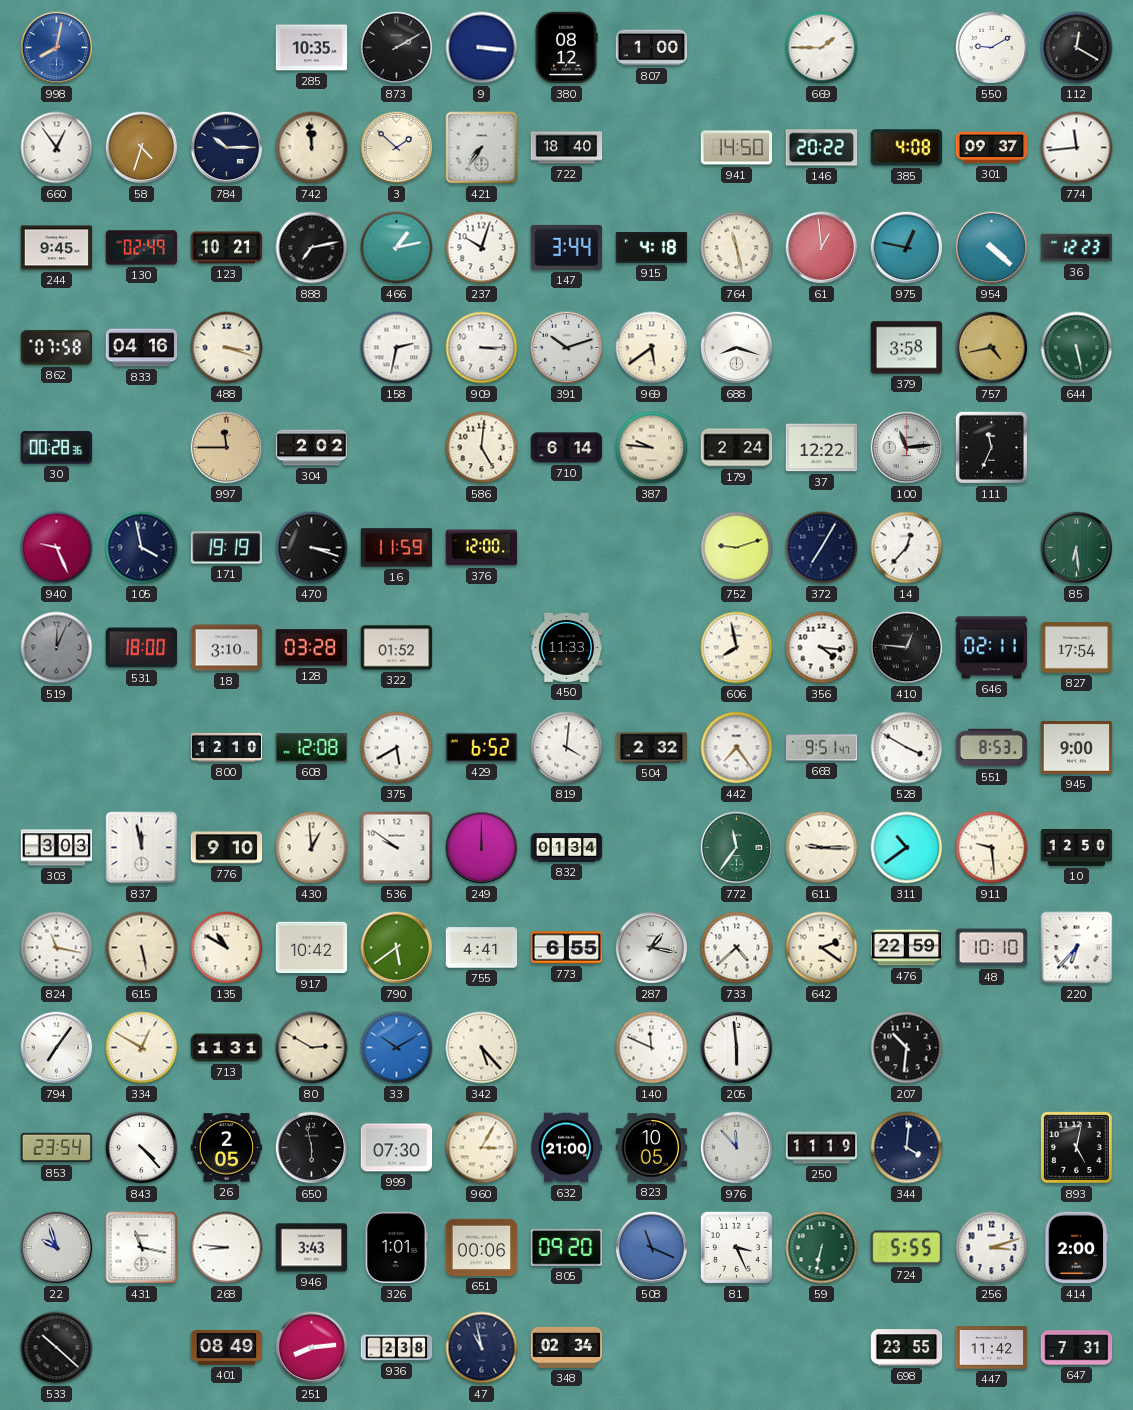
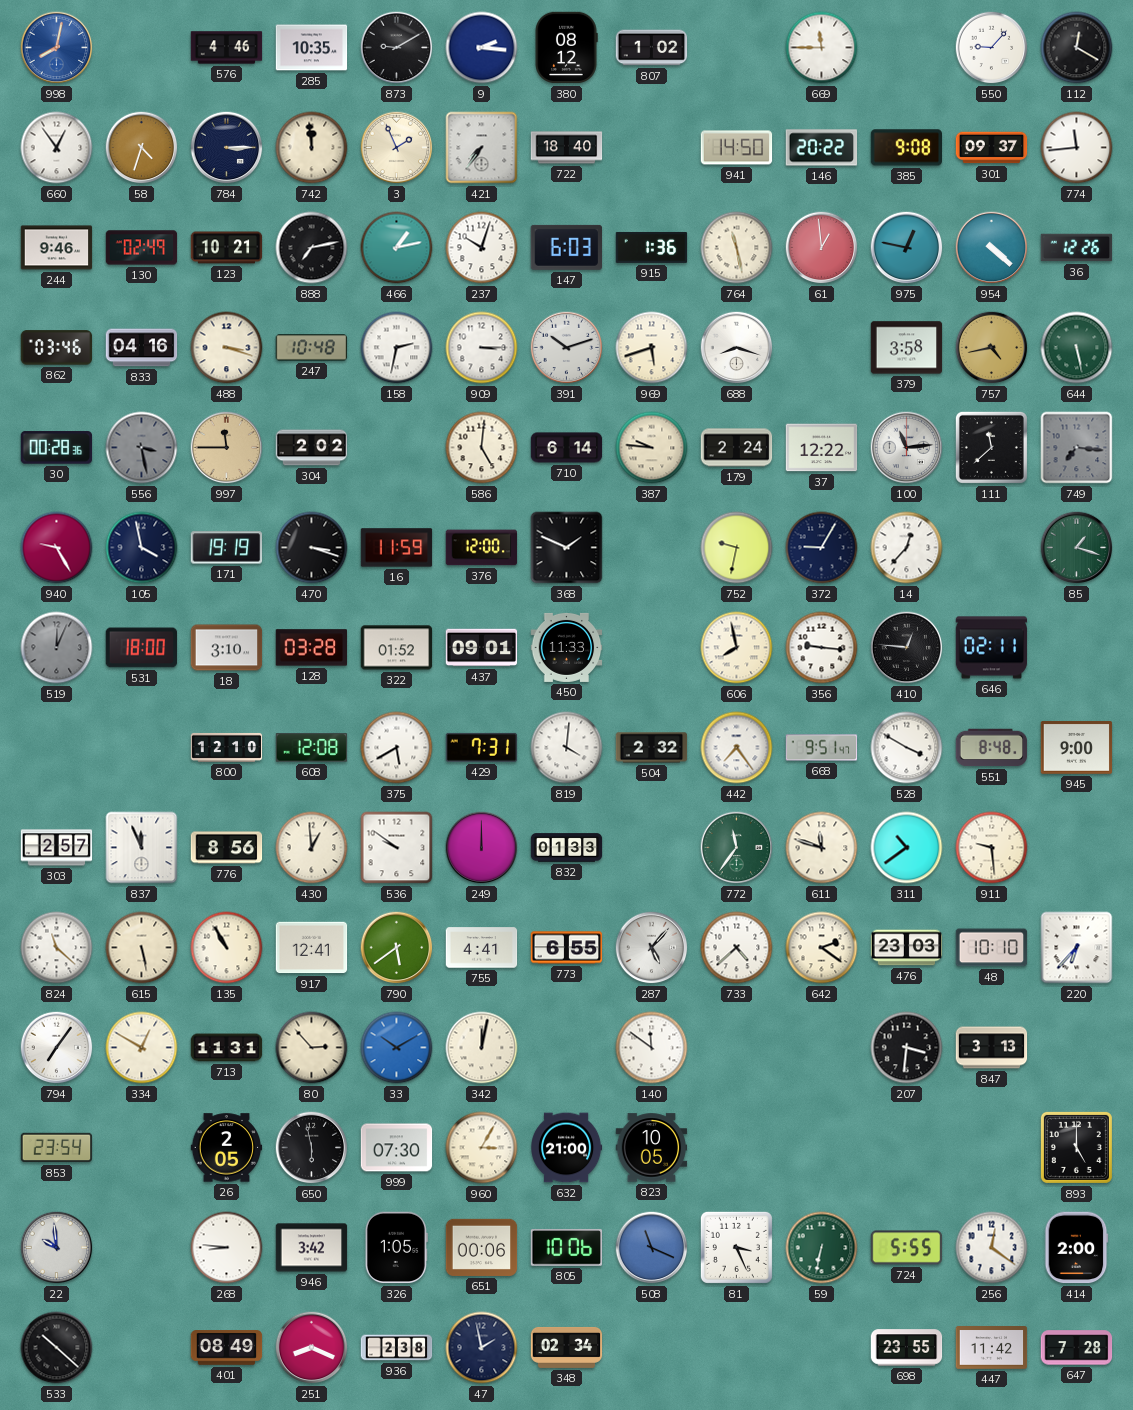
576: none -> 4:46
873: 2:10 -> 9:10
9: 3:16 -> 2:16
807: 1:00 -> 1:02
669: 1:45 -> 11:45
550: 9:10 -> 9:07
784: 10:15 -> 3:15
3: 1:52 -> 1:56
385: 4:08 -> 9:08
244: 9:45 -> 9:46
147: 3:44 -> 6:03
915: 4:18 -> 1:36
36: 12:23 -> 12:26
862: 07:58 -> 03:46
247: none -> 10:48
969: 5:39 -> 5:42
556: none -> 3:28
111: 11:34 -> 11:38
749: none -> 7:16
940: 9:26 -> 9:25
368: none -> 1:49
752: 9:12 -> 9:32
372: 7:05 -> 9:05
85: 6:29 -> 1:18
437: none -> 09:01
356: 4:16 -> 9:16
827: 17:54 -> none
429: 6:52 -> 7:31
551: 8:53 -> 8:48
303: 3:03 -> 2:57
837: 11:58 -> 11:56
776: 9:10 -> 8:56
832: 01:34 -> 01:33
611: 9:15 -> 11:48
10: 12:50 -> none
824: 11:17 -> 11:22
135: 10:50 -> 10:55
917: 10:42 -> 12:41
287: 1:17 -> 5:07
476: 22:59 -> 23:03
80: 2:50 -> 2:53
342: 5:23 -> 12:02
140: 11:49 -> 11:51
205: 5:59 -> none
207: 10:31 -> 3:31
847: none -> 3:13
843: 4:23 -> none
976: 11:53 -> none
250: 11:19 -> none
344: 4:01 -> none
893: 5:02 -> 5:00
22: 9:57 -> 9:59
431: 11:17 -> none
946: 3:43 -> 3:42
326: 1:01 -> 1:05
805: 09:20 -> 10:06
256: 3:12 -> 12:21
251: 8:14 -> 8:19
47: 10:58 -> 1:58
647: 7:31 -> 7:28
